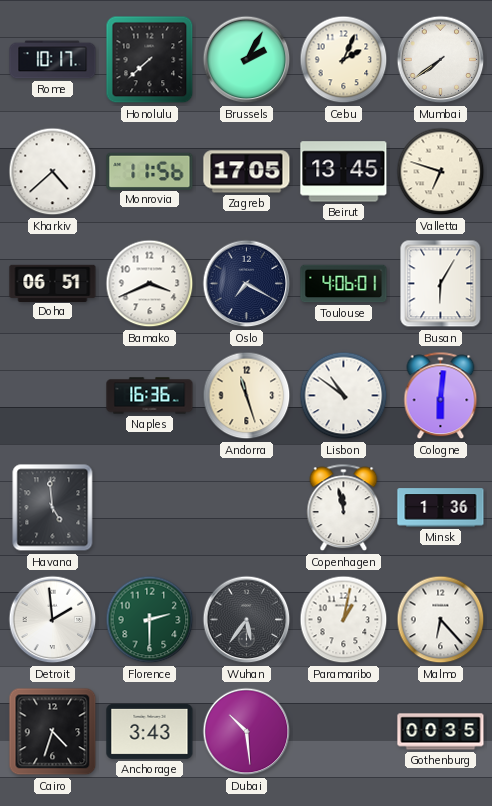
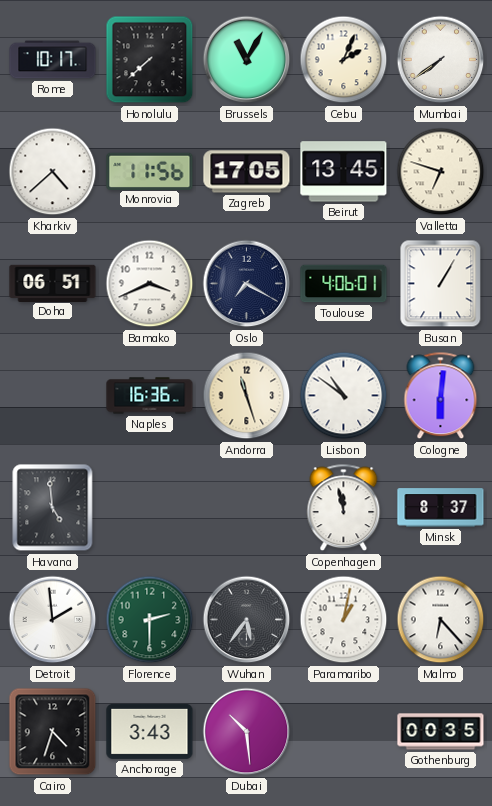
Brussels: 2:05 -> 11:05
Busan: 6:05 -> 1:05
Minsk: 1:36 -> 8:37
